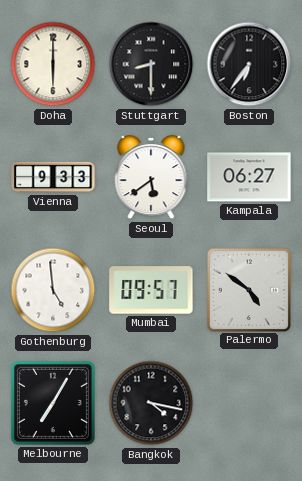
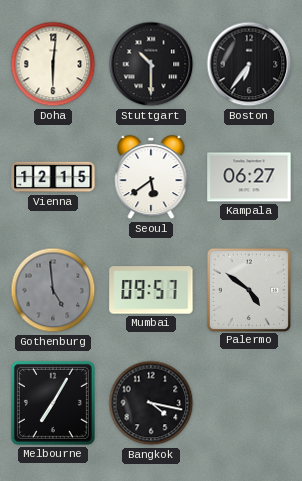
Doha: 6:00 -> 6:01
Stuttgart: 8:30 -> 10:30
Vienna: 9:33 -> 12:15
Gothenburg dial: white -> grey
